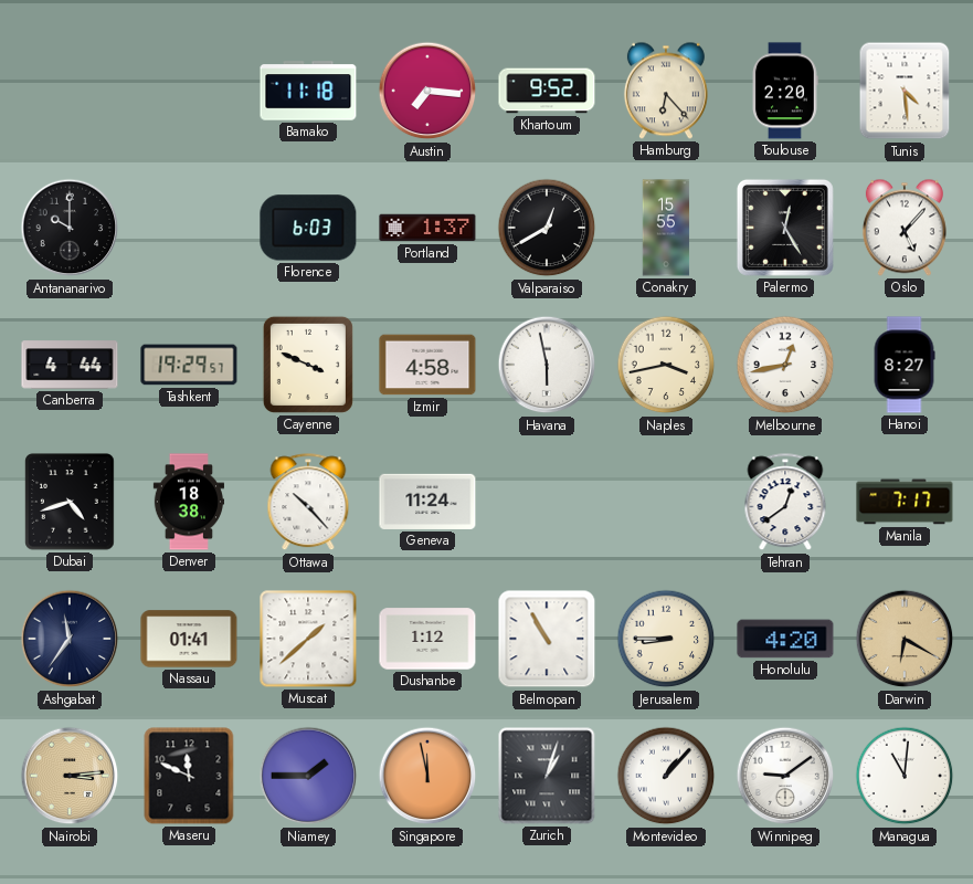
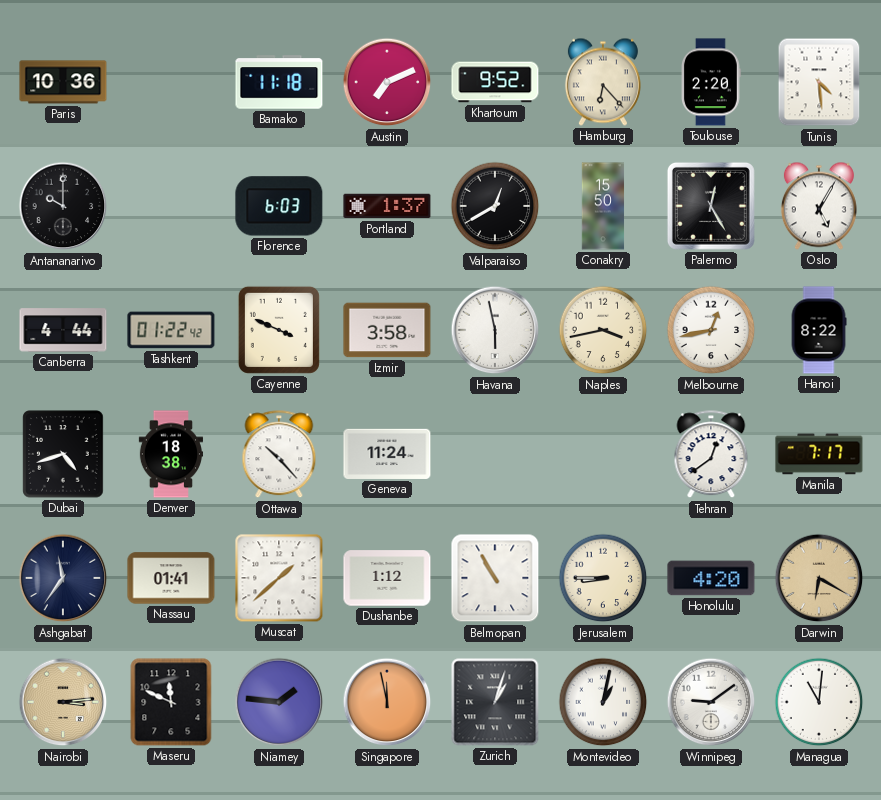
Paris: none -> 10:36
Austin: 7:16 -> 7:11
Conakry: 15:55 -> 15:50
Oslo: 5:07 -> 5:05
Tashkent: 19:29 -> 01:22
Izmir: 4:58 -> 3:58
Hanoi: 8:27 -> 8:22
Niamey: 1:45 -> 1:46
Montevideo: 1:07 -> 1:02
